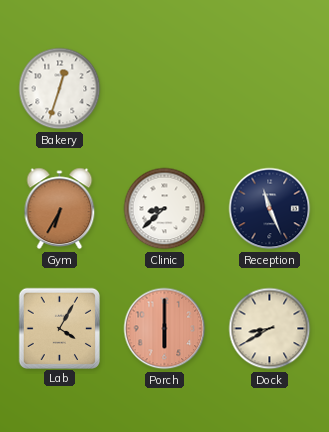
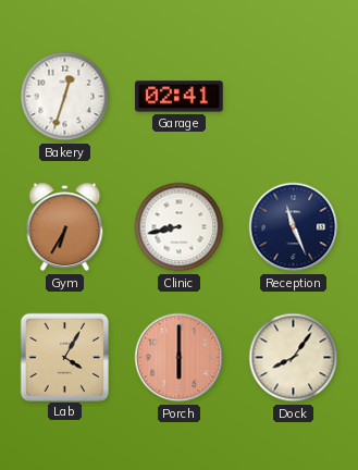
Garage: none -> 02:41
Clinic: 8:38 -> 8:43
Dock: 8:40 -> 8:06
